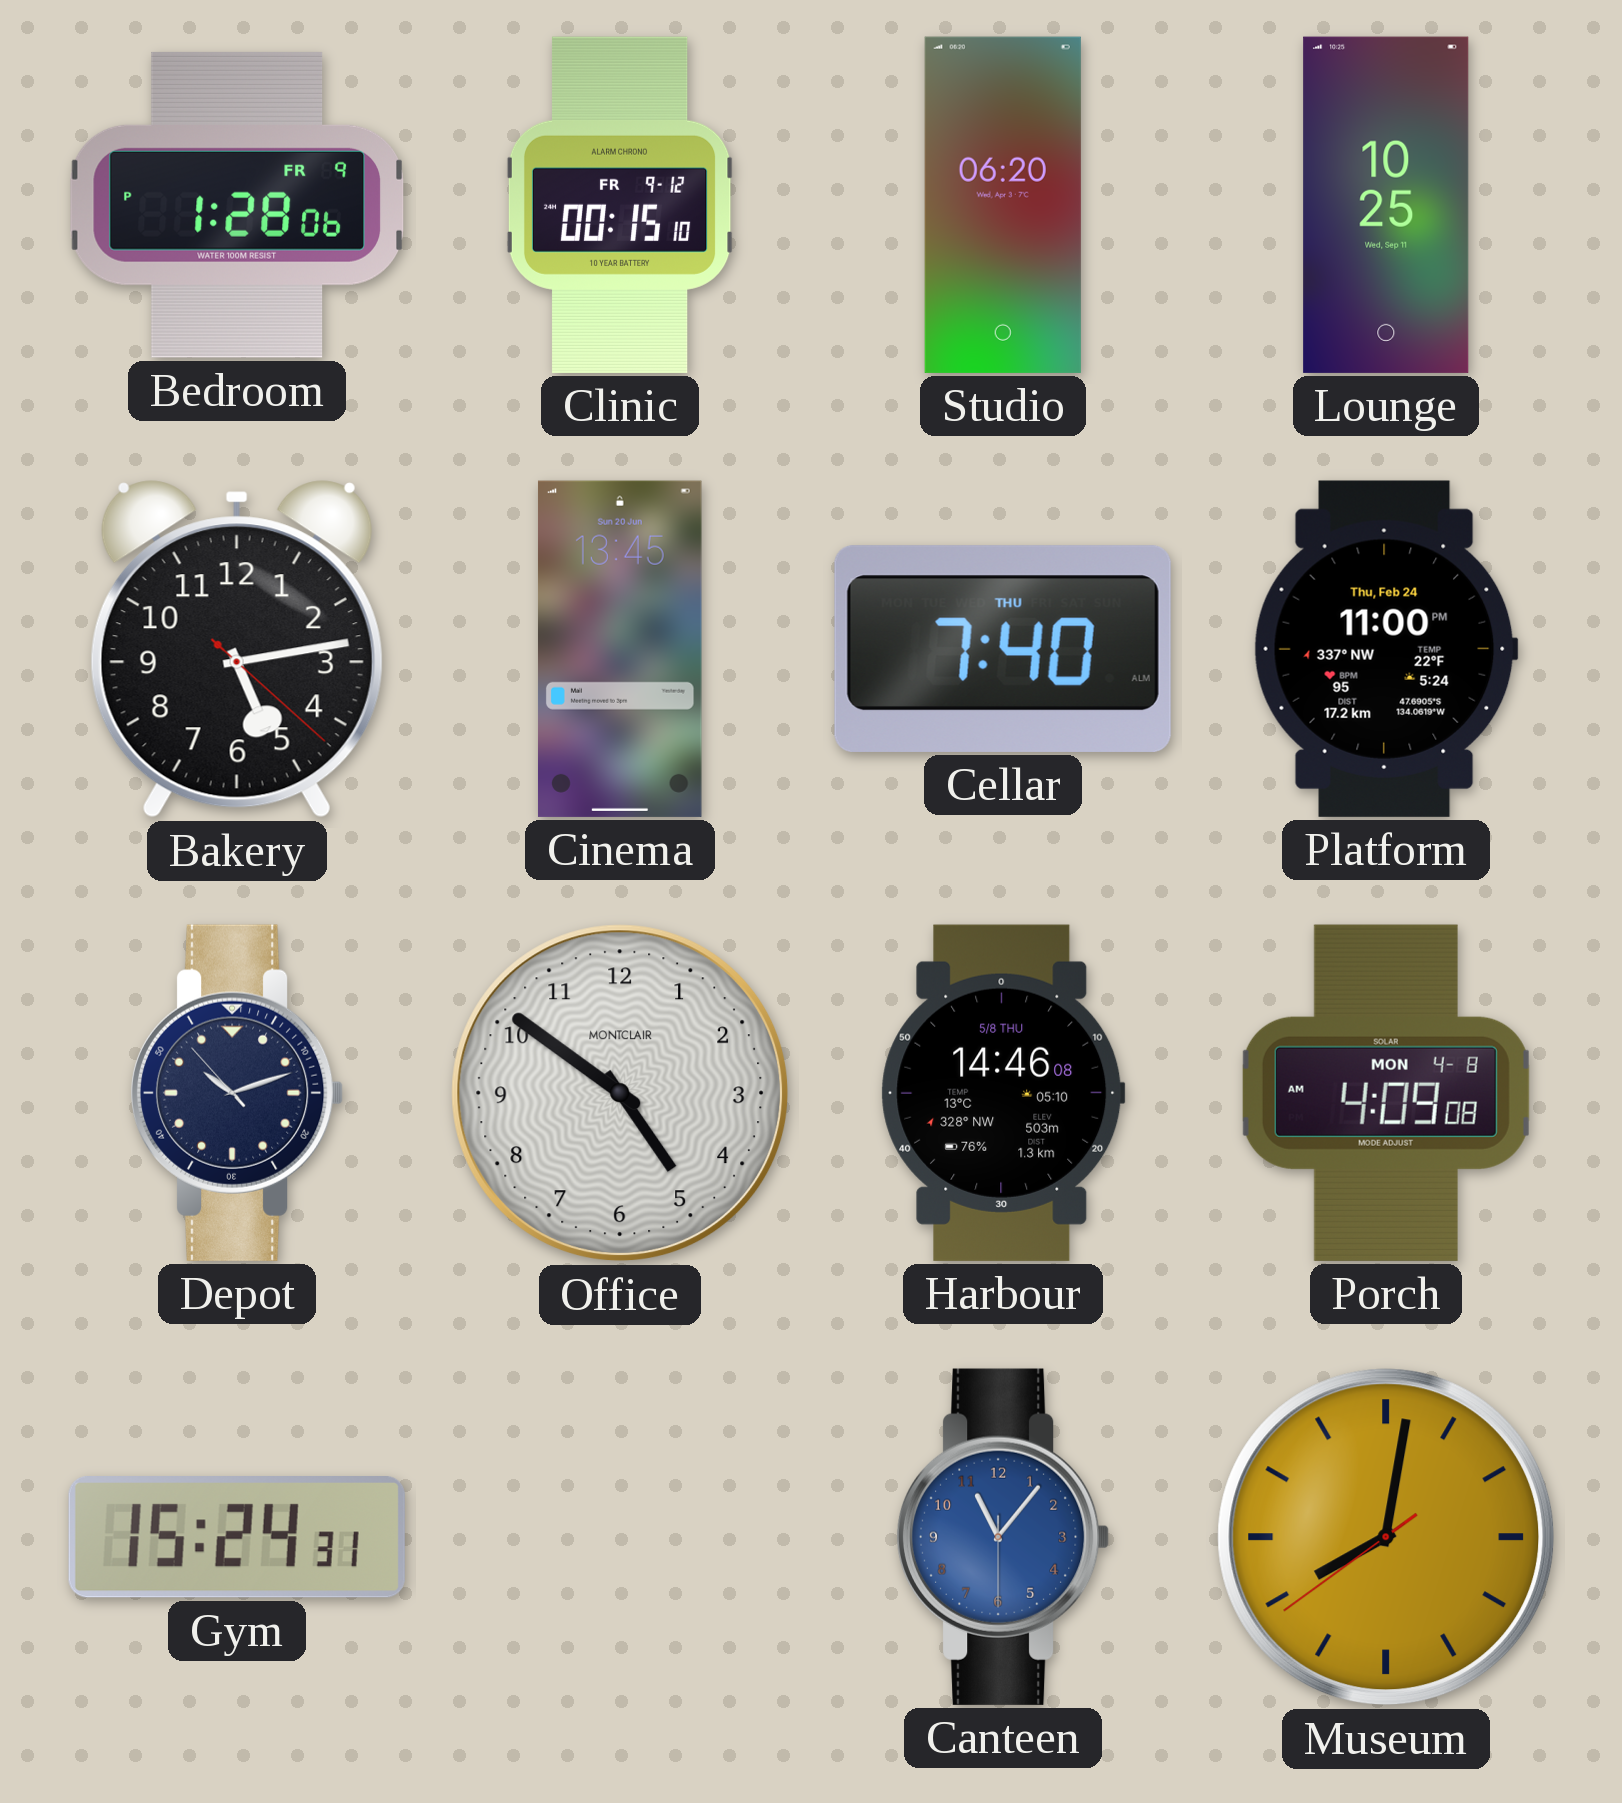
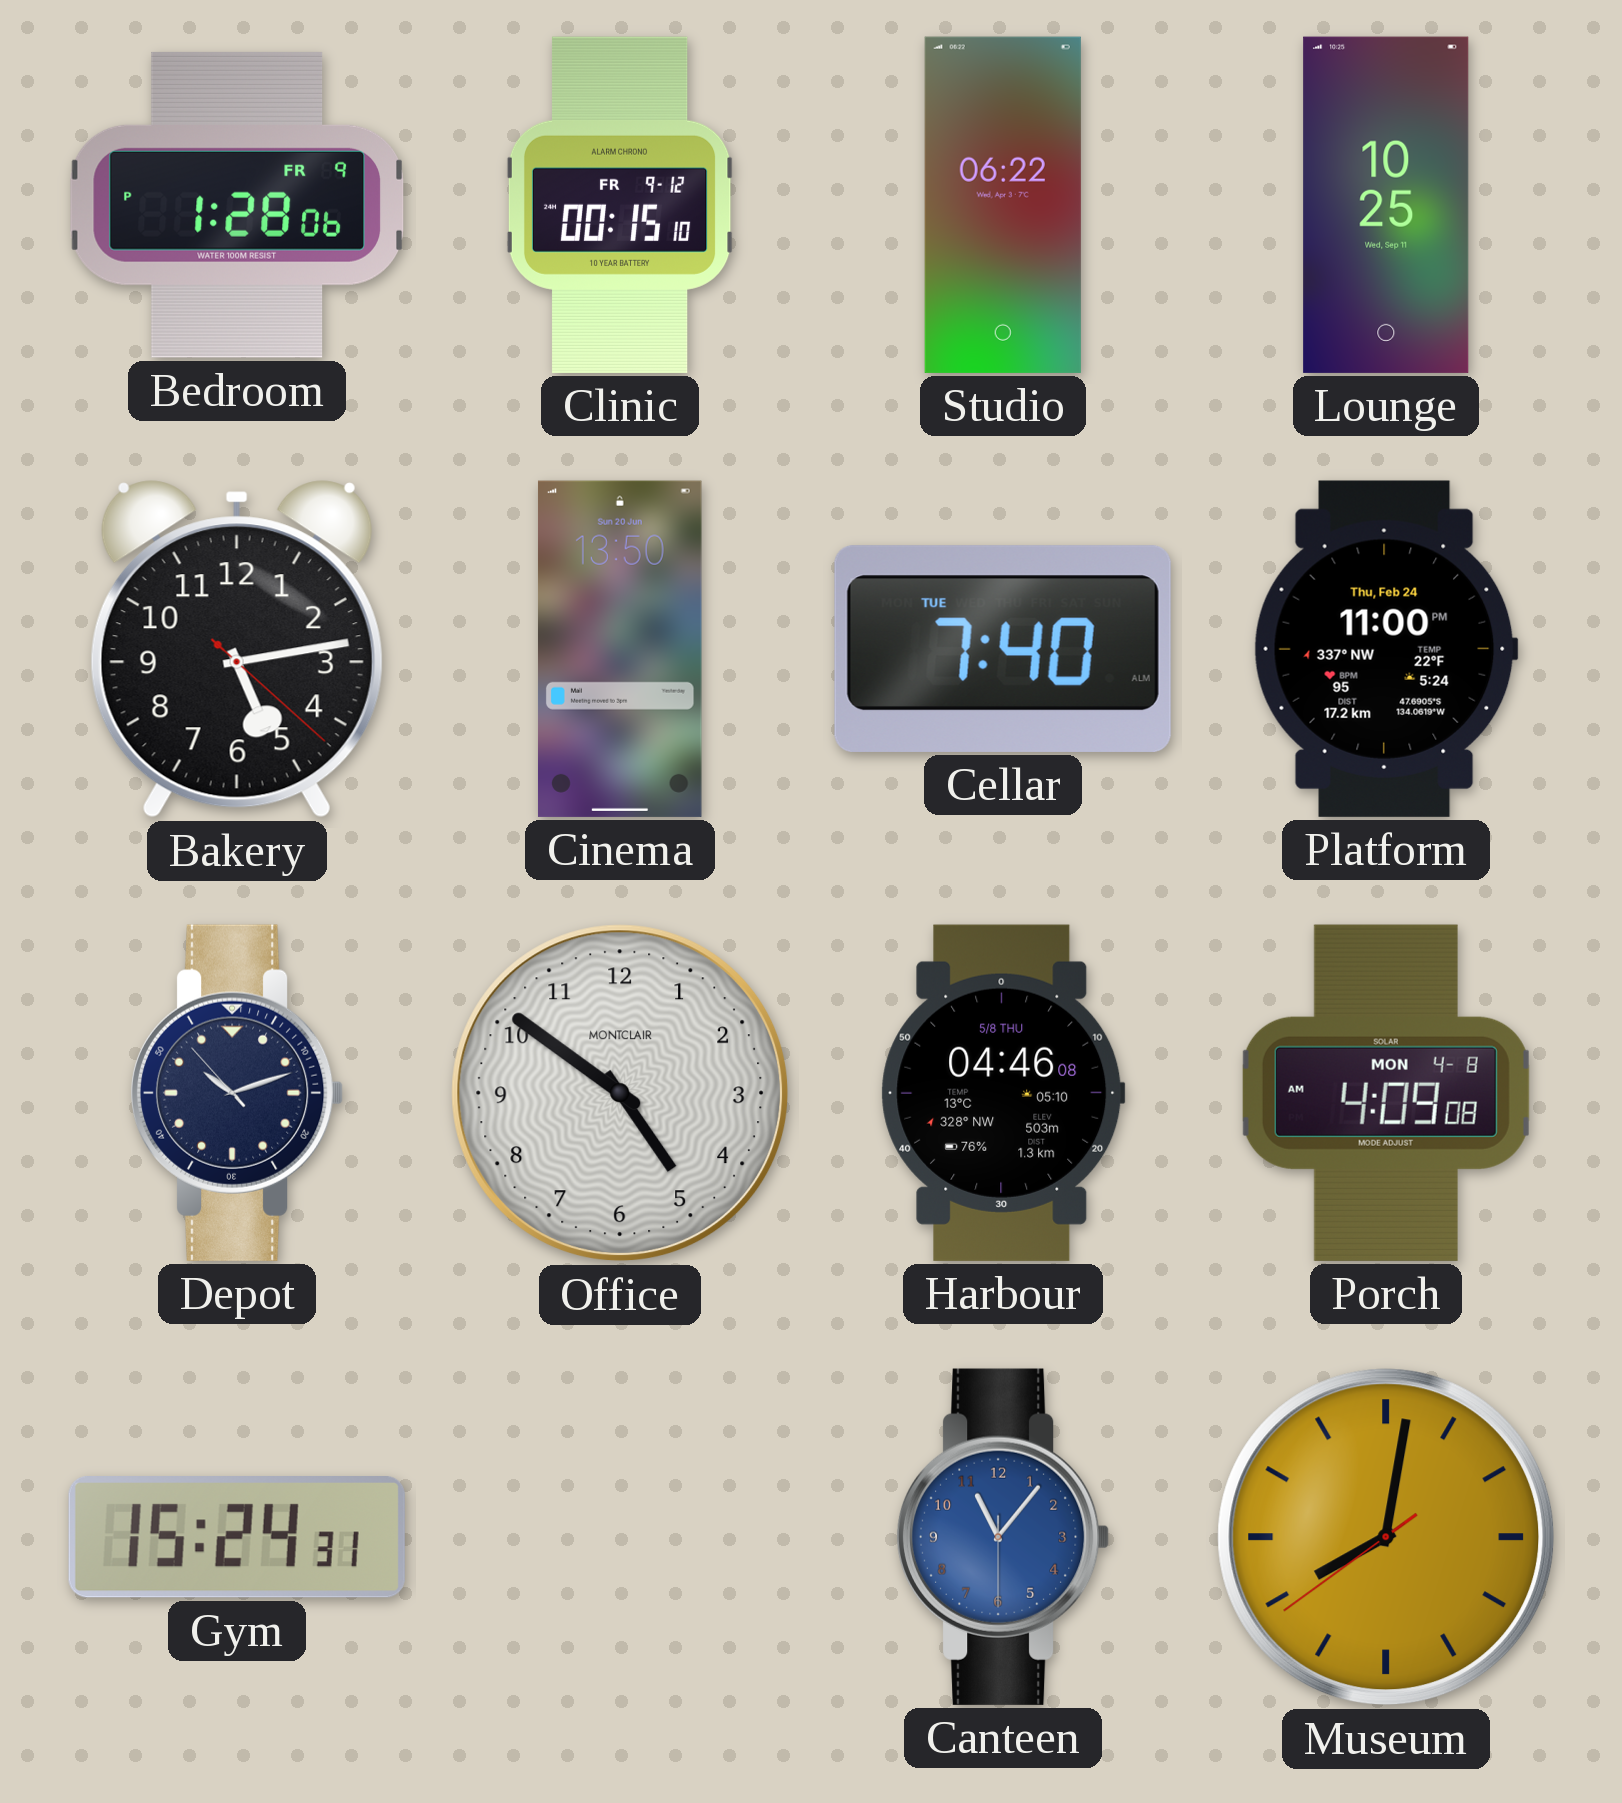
Studio: 06:20 -> 06:22
Cinema: 13:45 -> 13:50
Cellar date: THU -> TUE
Harbour: 14:46 -> 04:46
